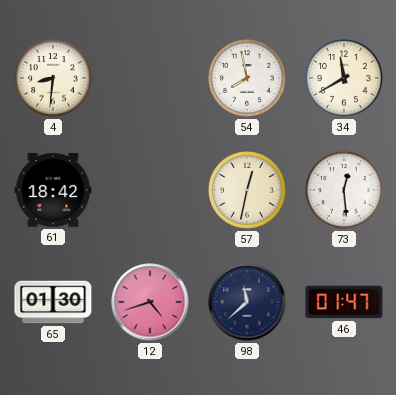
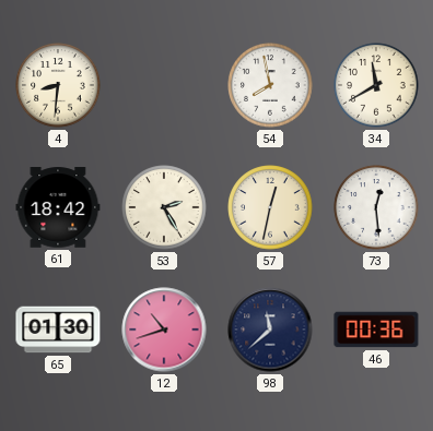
53: none -> 2:25
12: 4:42 -> 10:42
46: 01:47 -> 00:36
